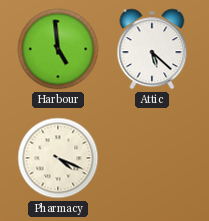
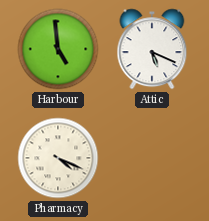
Attic: 5:22 -> 5:19
